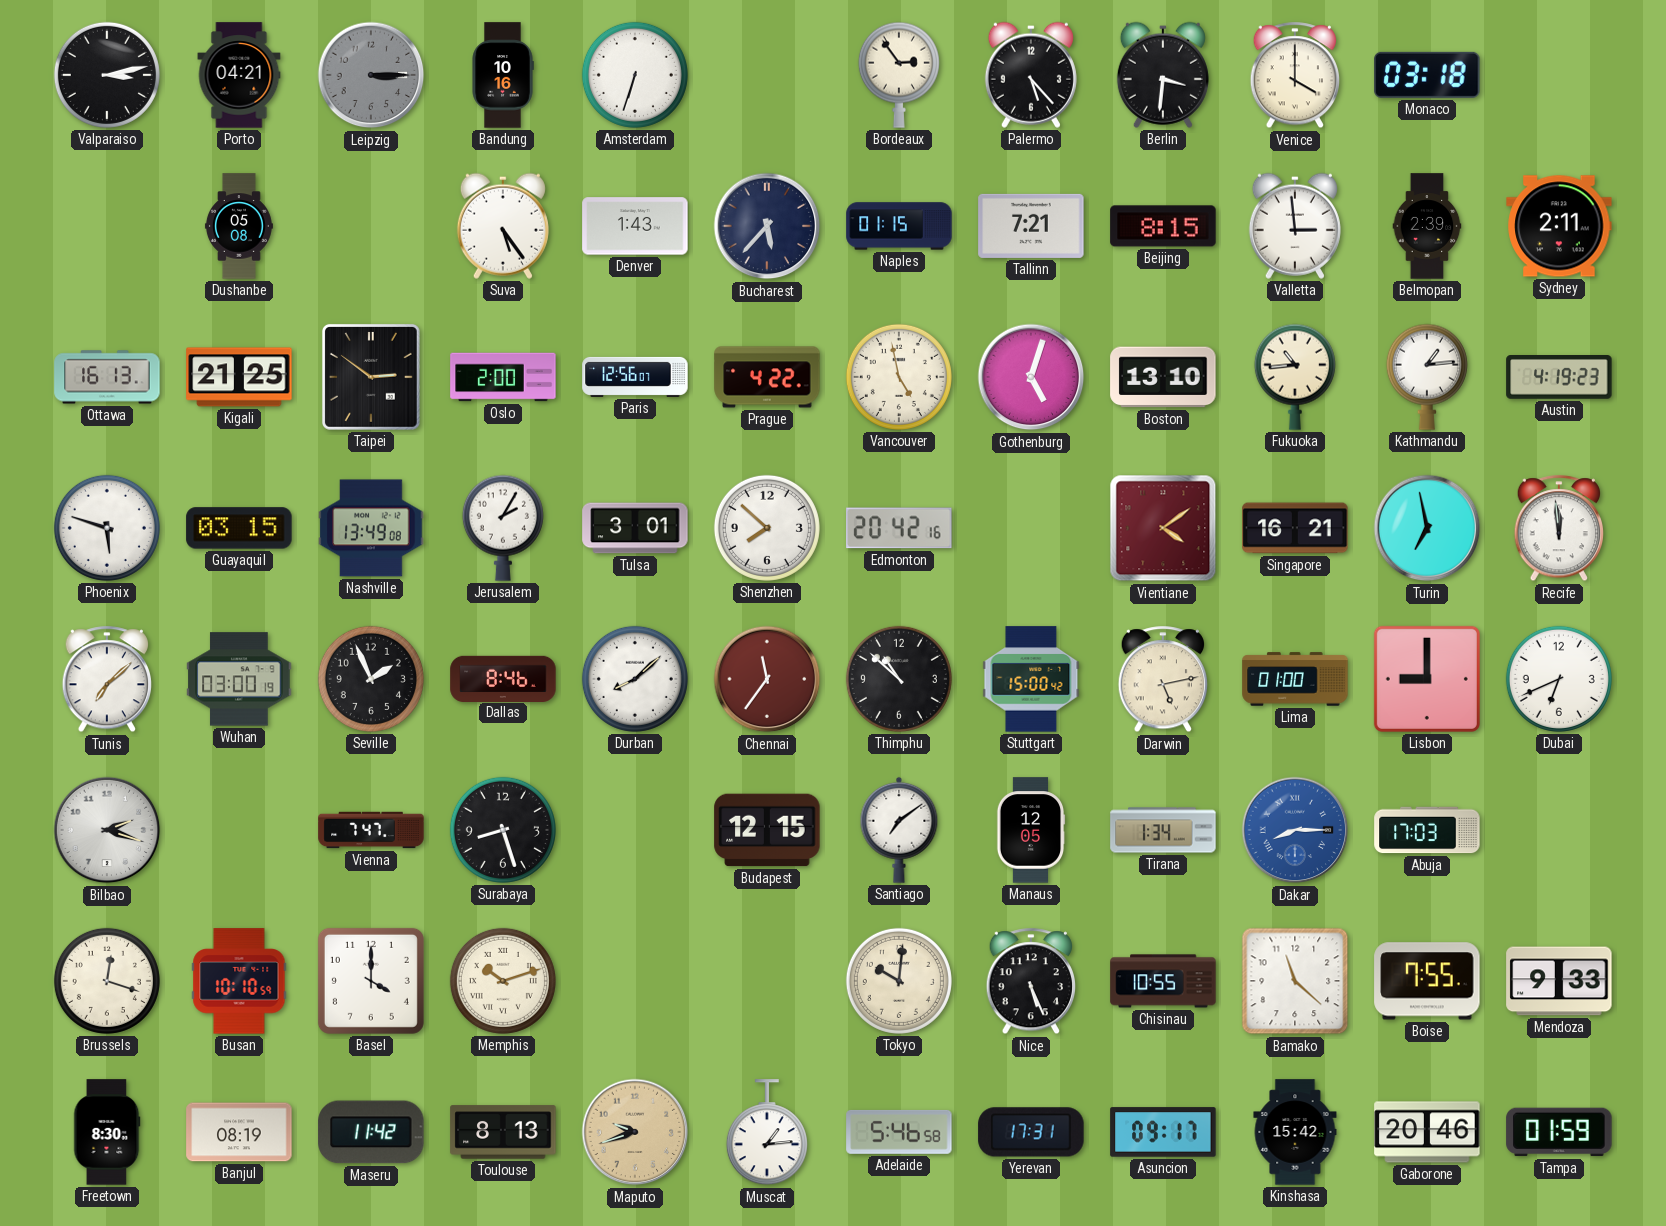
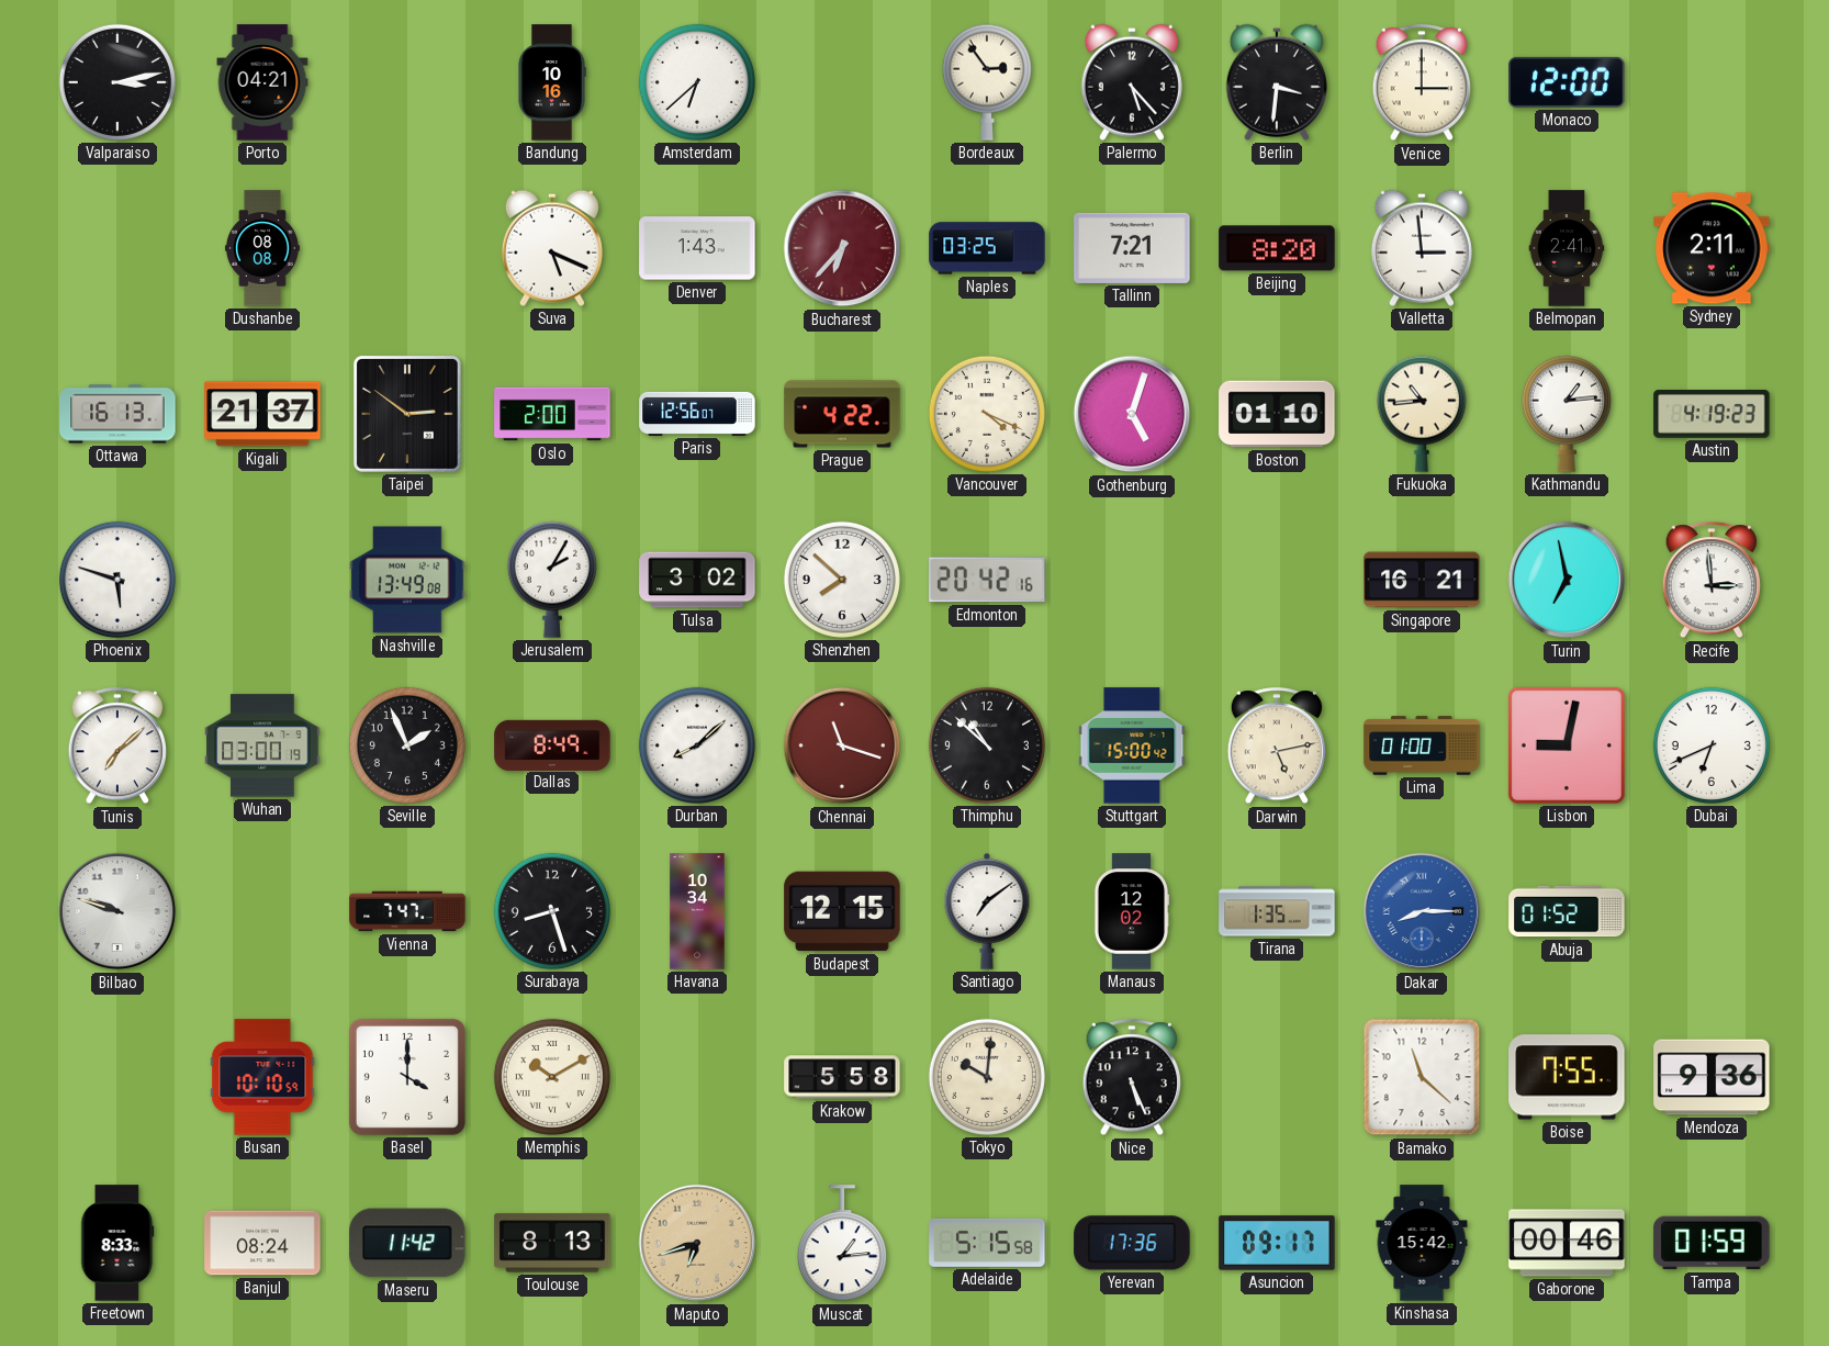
Leipzig: 3:15 -> none
Amsterdam: 6:33 -> 6:38
Venice: 4:00 -> 3:00
Monaco: 03:18 -> 12:00
Dushanbe: 05:08 -> 08:08
Suva: 5:24 -> 5:19
Bucharest: 5:37 -> 6:37
Bucharest dial: navy -> burgundy
Naples: 01:15 -> 03:25
Beijing: 8:15 -> 8:20
Belmopan: 2:39 -> 2:41
Kigali: 21:25 -> 21:37
Vancouver: 4:58 -> 4:19
Boston: 13:10 -> 01:10
Guayaquil: 03:15 -> none
Tulsa: 3:01 -> 3:02
Vientiane: 4:09 -> none
Recife: 11:59 -> 2:59
Dallas: 8:46 -> 8:49
Chennai: 11:36 -> 11:18
Lisbon: 9:00 -> 9:02
Bilbao: 2:18 -> 9:48
Havana: none -> 10:34
Manaus: 12:05 -> 12:02
Tirana: 1:34 -> 1:35
Abuja: 17:03 -> 01:52
Brussels: 12:18 -> none
Memphis: 10:12 -> 10:10
Krakow: none -> 5:58
Chisinau: 10:55 -> none
Mendoza: 9:33 -> 9:36
Freetown: 8:30 -> 8:33
Banjul: 08:19 -> 08:24
Maputo: 9:42 -> 6:42
Adelaide: 5:46 -> 5:15
Yerevan: 17:31 -> 17:36
Gaborone: 20:46 -> 00:46
